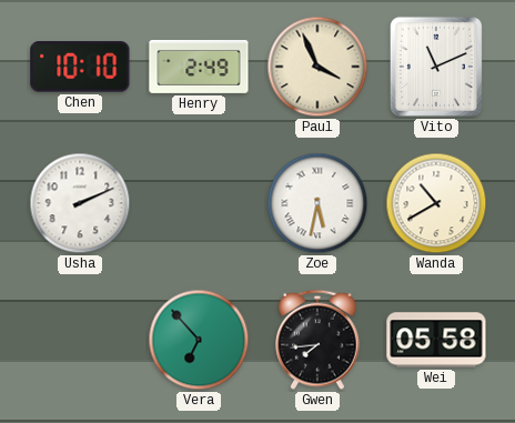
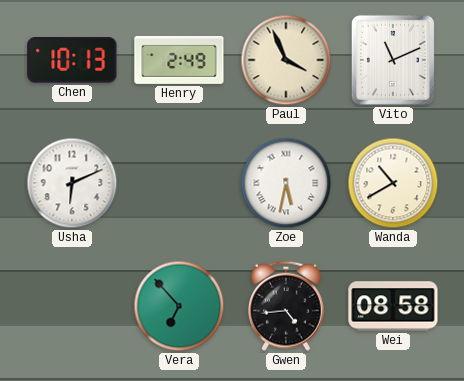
Chen: 10:10 -> 10:13
Usha: 2:11 -> 6:11
Gwen: 7:44 -> 4:44
Wei: 05:58 -> 08:58
